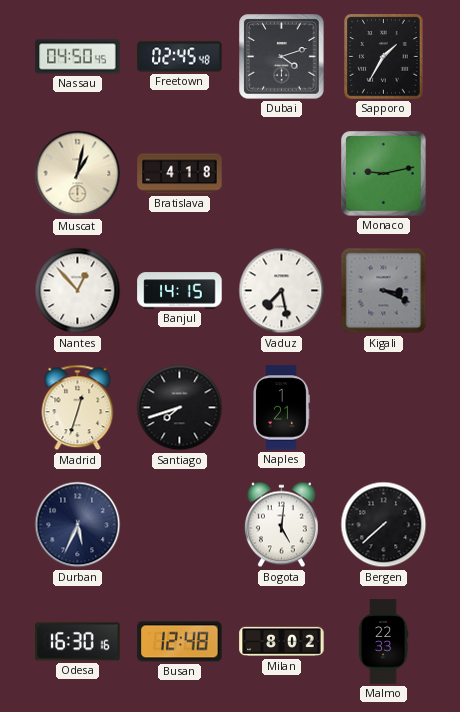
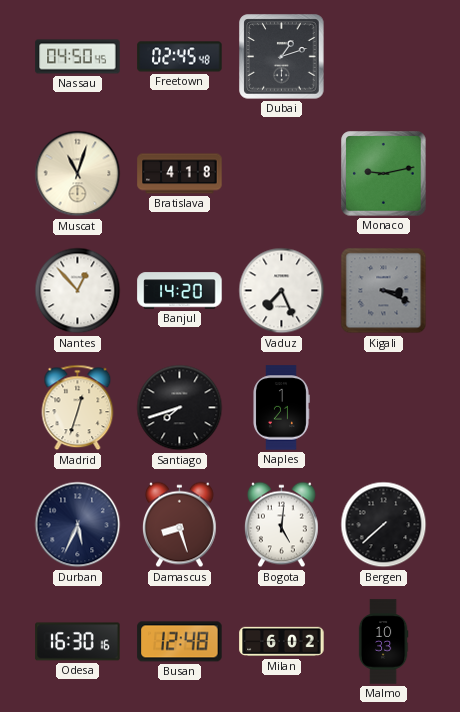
Dubai: 4:12 -> 1:12
Sapporo: 1:35 -> none
Muscat: 1:02 -> 11:03
Banjul: 14:15 -> 14:20
Vaduz: 7:28 -> 7:26
Damascus: none -> 8:27
Milan: 8:02 -> 6:02
Malmo: 22:33 -> 10:33
